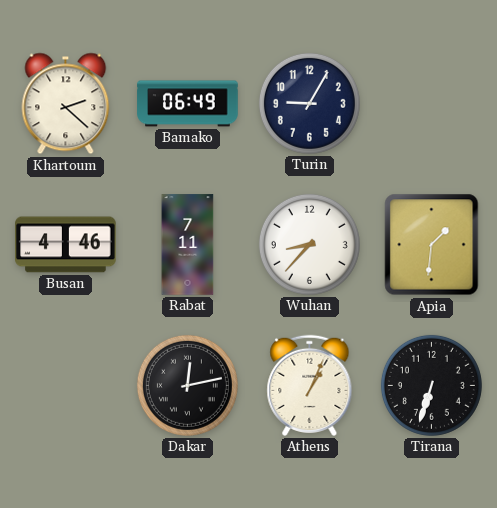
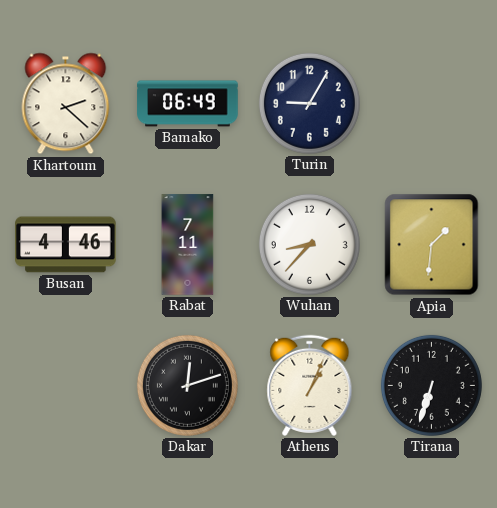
Dakar: 12:13 -> 12:12
